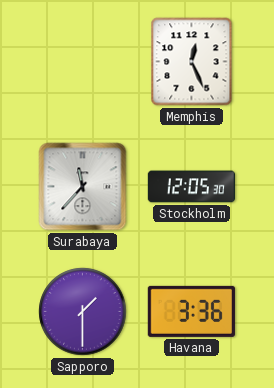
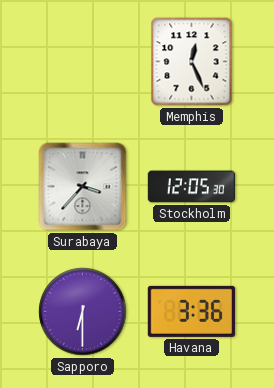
Surabaya: 11:37 -> 3:37
Sapporo: 1:30 -> 6:30
